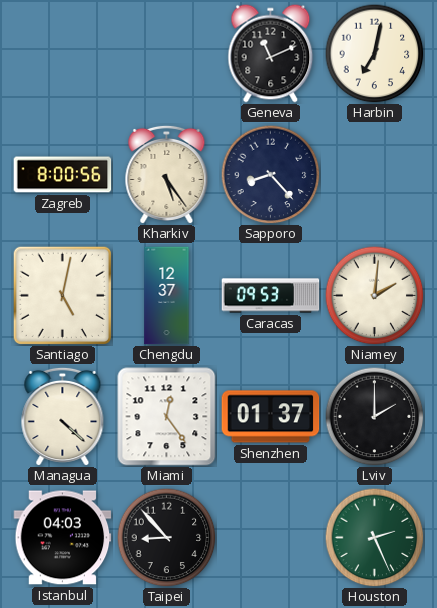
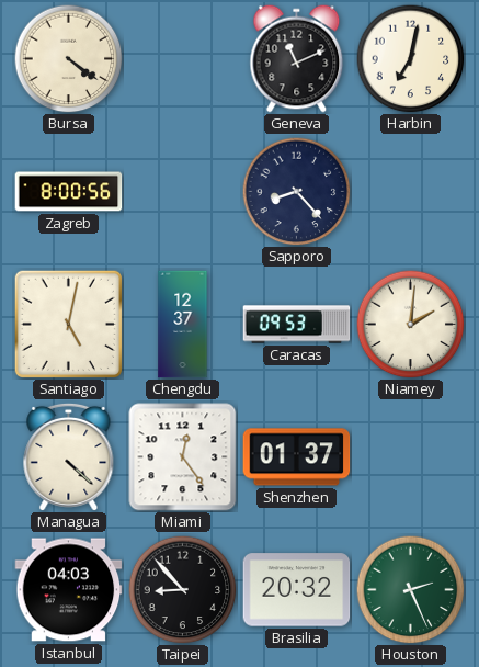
Bursa: none -> 4:21
Kharkiv: 5:24 -> none
Lviv: 2:00 -> none
Brasilia: none -> 20:32
